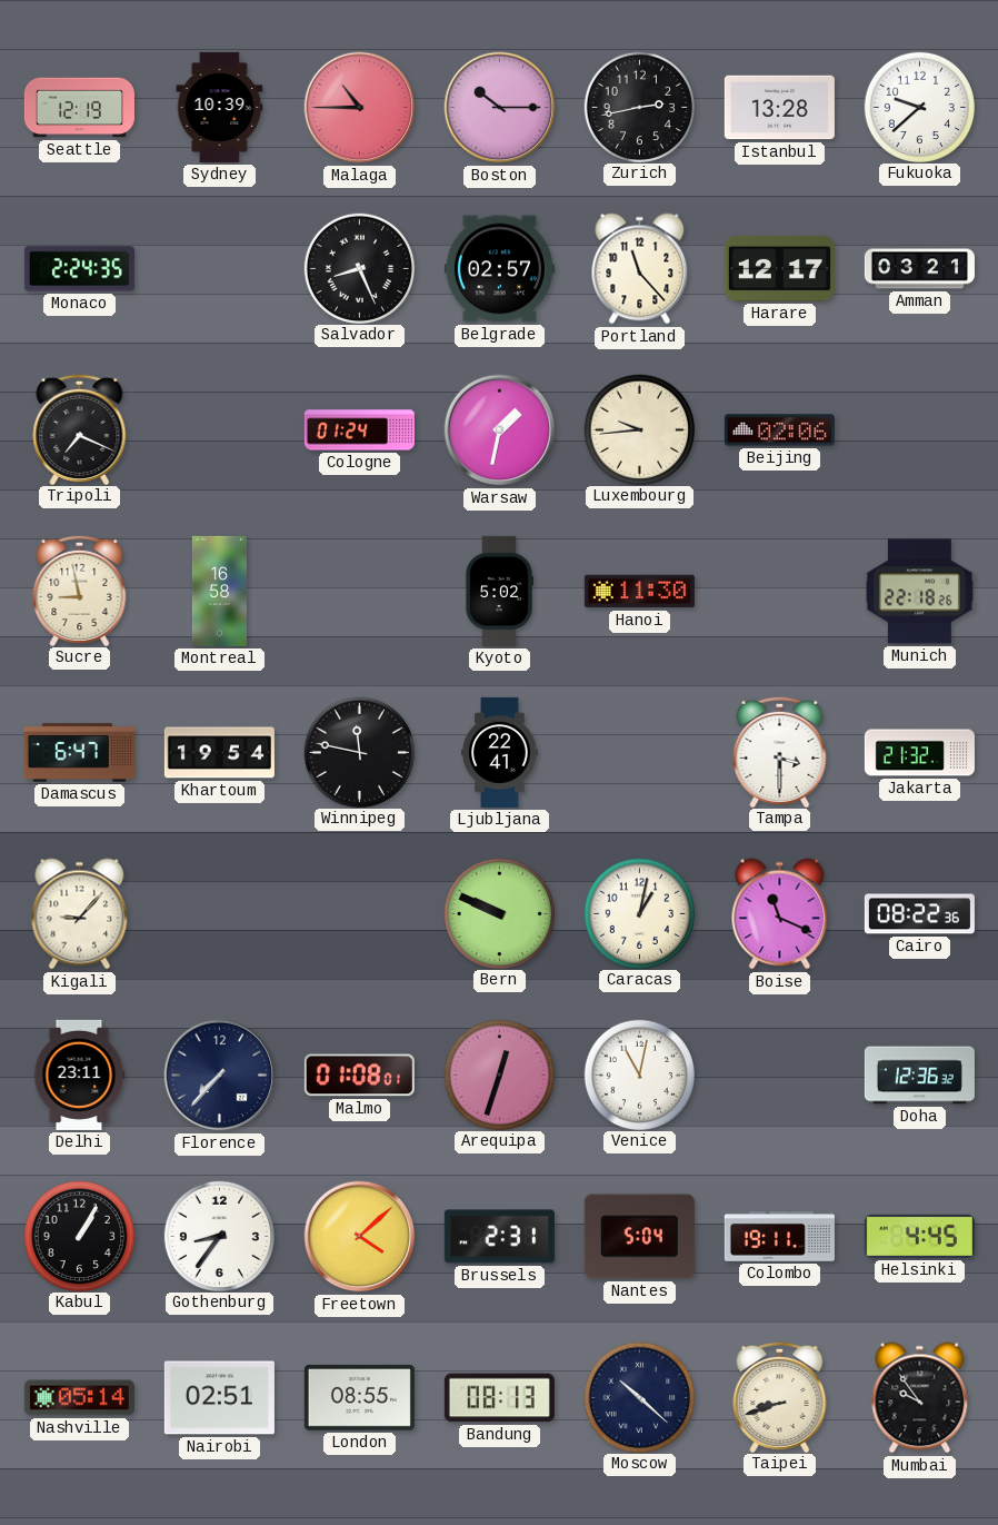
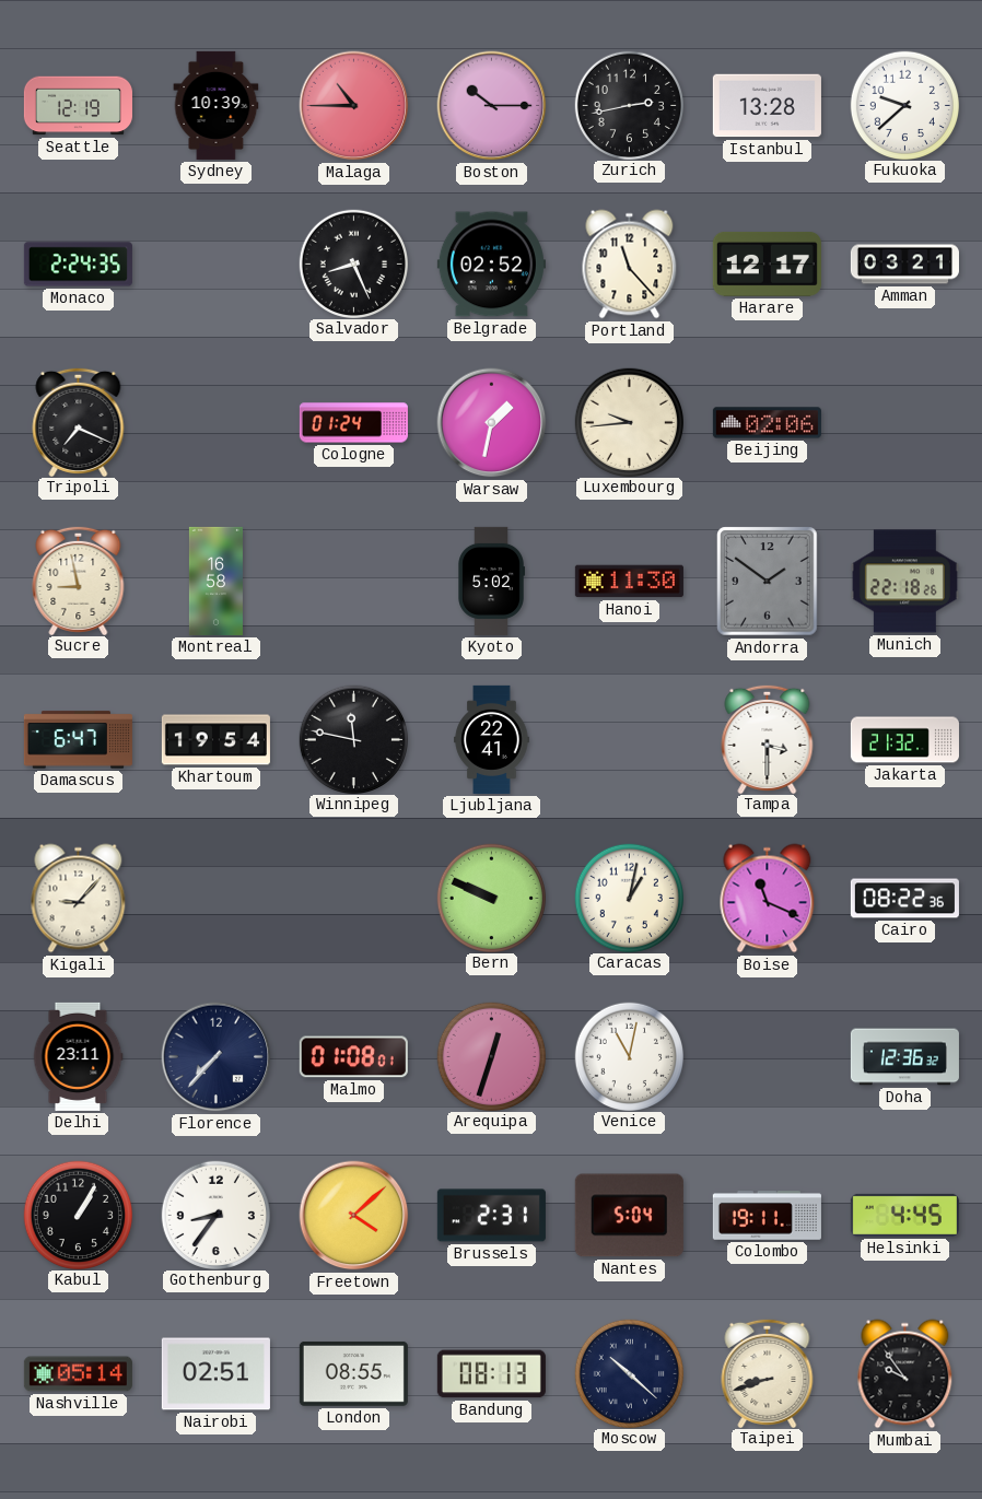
Belgrade: 02:57 -> 02:52
Andorra: none -> 1:51
